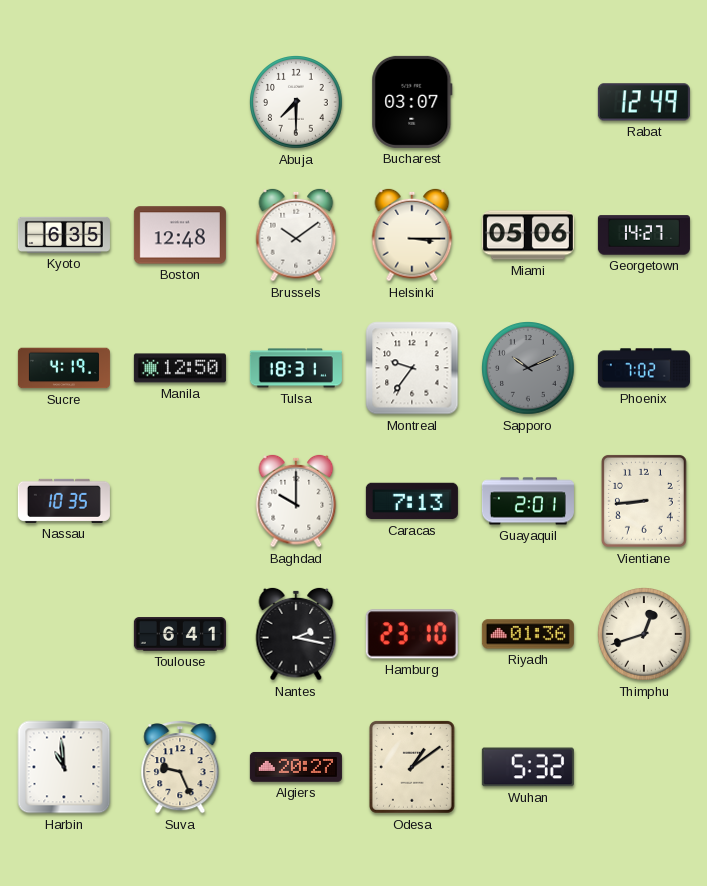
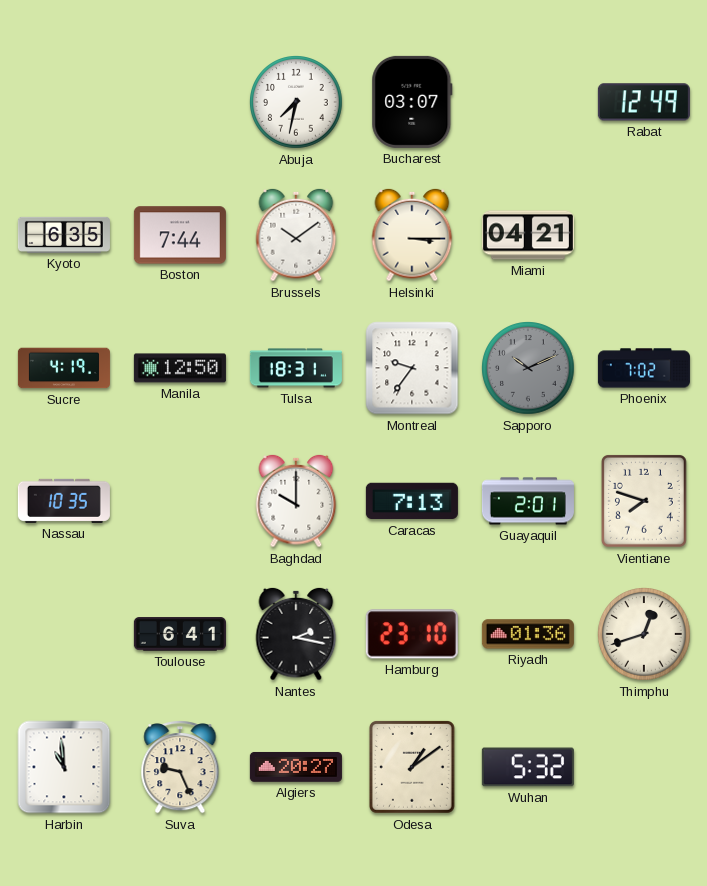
Abuja: 7:30 -> 7:32
Boston: 12:48 -> 7:44
Miami: 05:06 -> 04:21
Georgetown: 14:27 -> none
Vientiane: 8:44 -> 7:48
